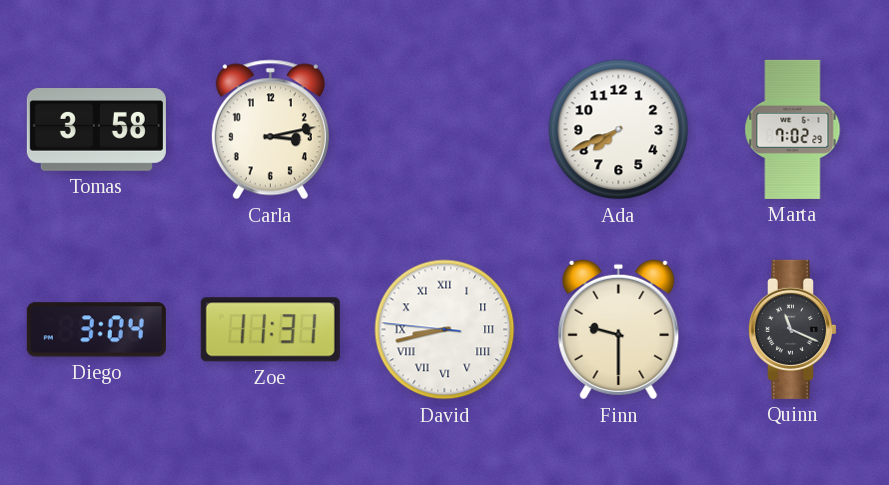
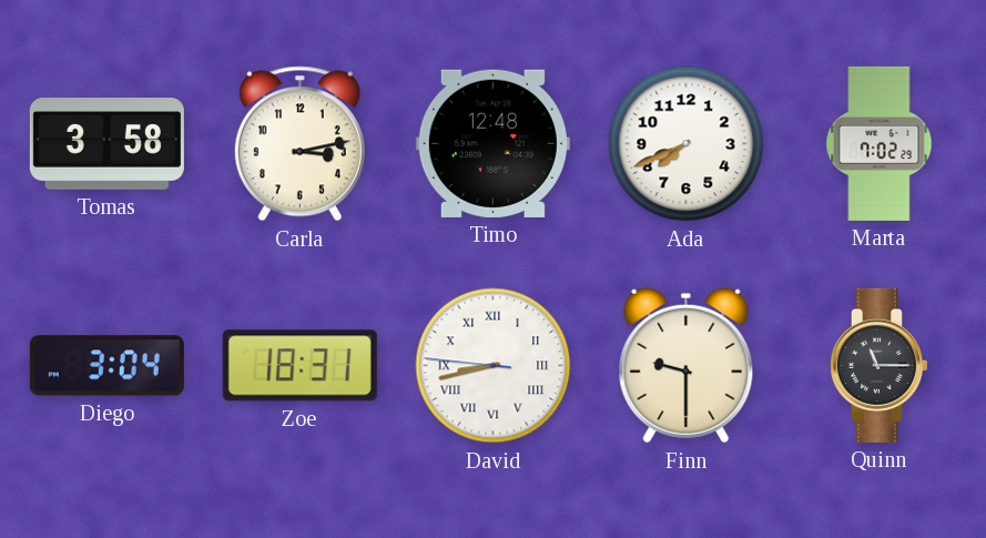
Timo: none -> 12:48
Zoe: 11:31 -> 18:31
Quinn: 11:19 -> 11:15
